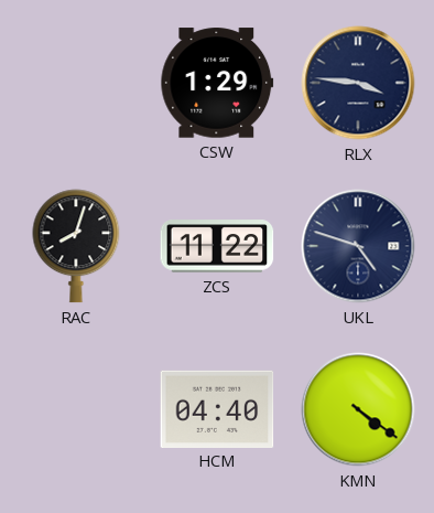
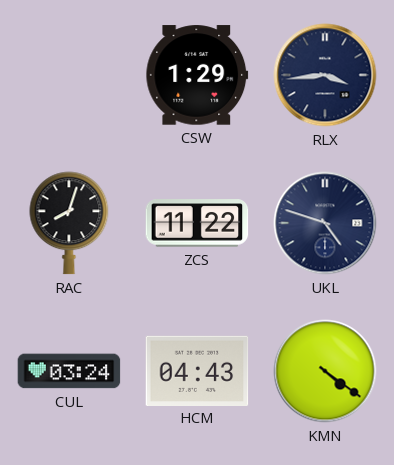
RLX: 3:46 -> 3:44
CUL: none -> 03:24
HCM: 04:40 -> 04:43
